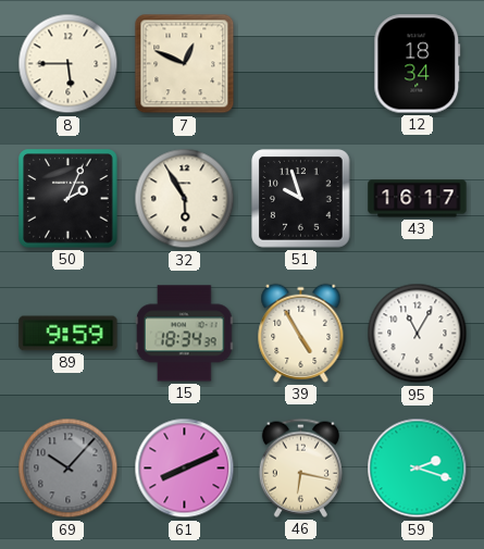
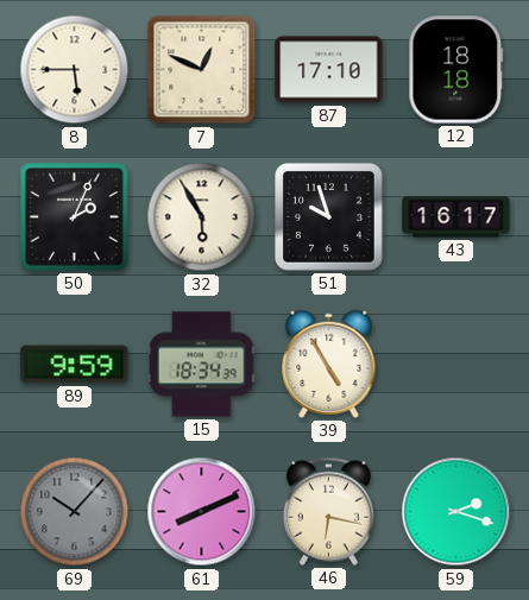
87: none -> 17:10
12: 18:34 -> 18:18
95: 11:05 -> none
